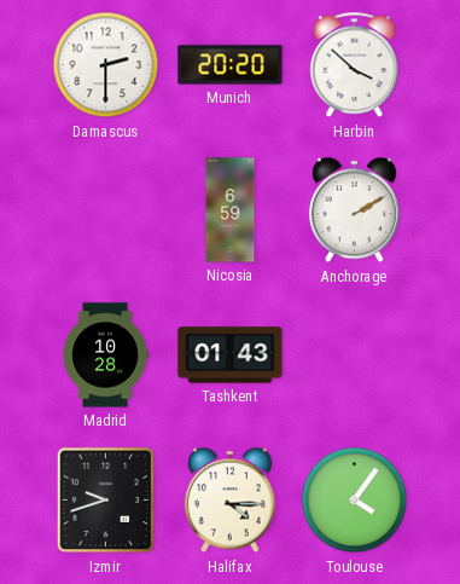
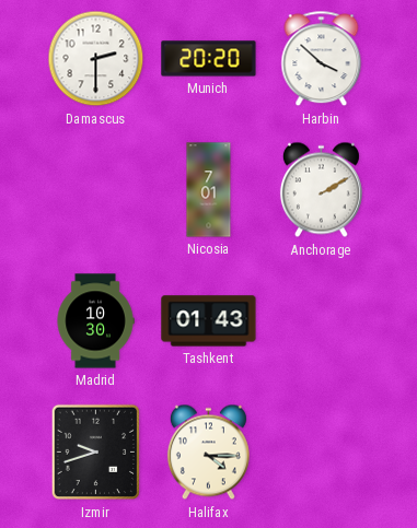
Nicosia: 6:59 -> 7:01
Madrid: 10:28 -> 10:30
Toulouse: 4:06 -> none
